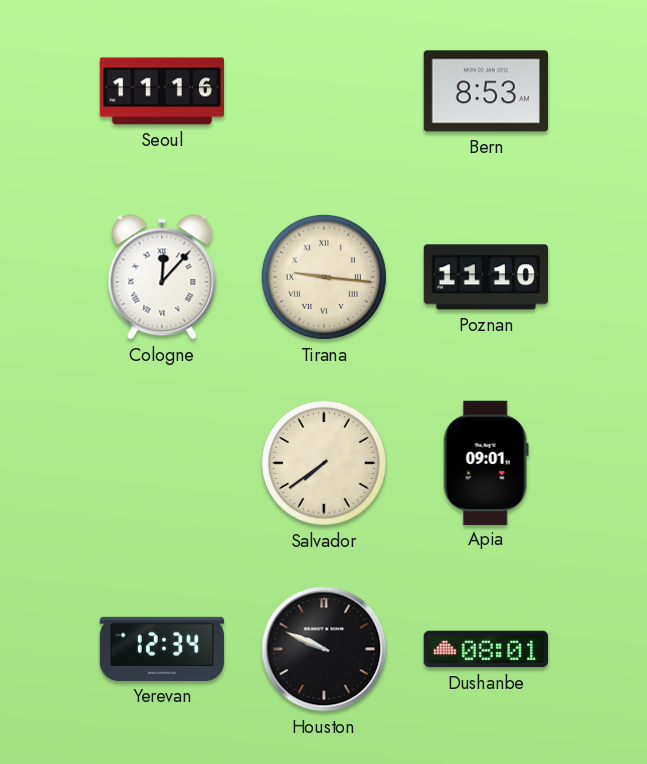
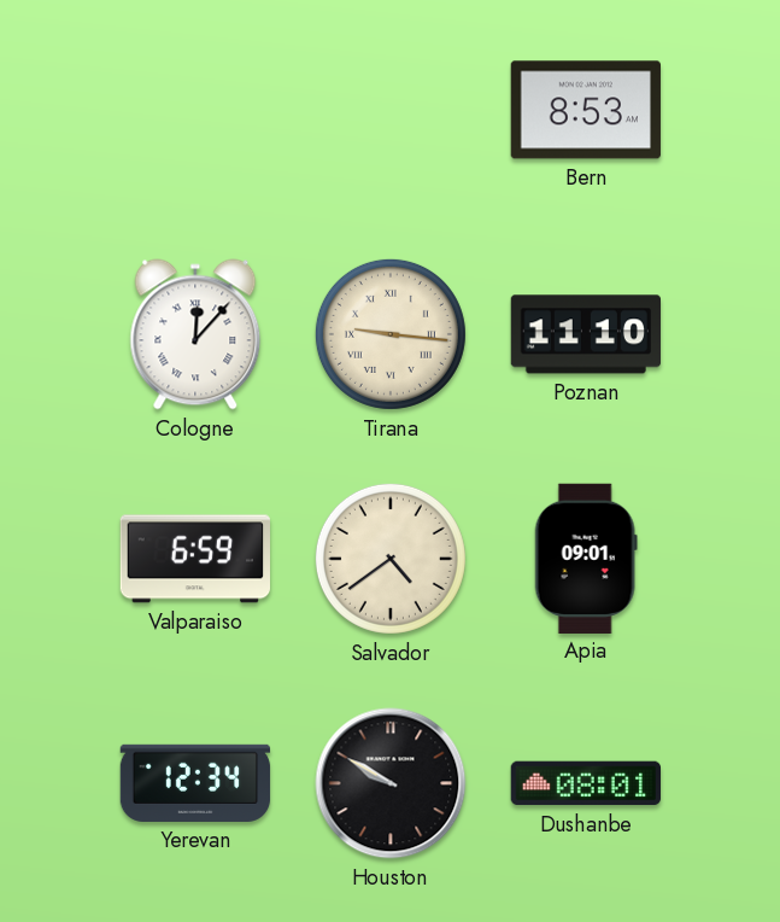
Seoul: 11:16 -> none
Valparaiso: none -> 6:59
Salvador: 7:39 -> 4:39
Houston: 9:49 -> 9:50
